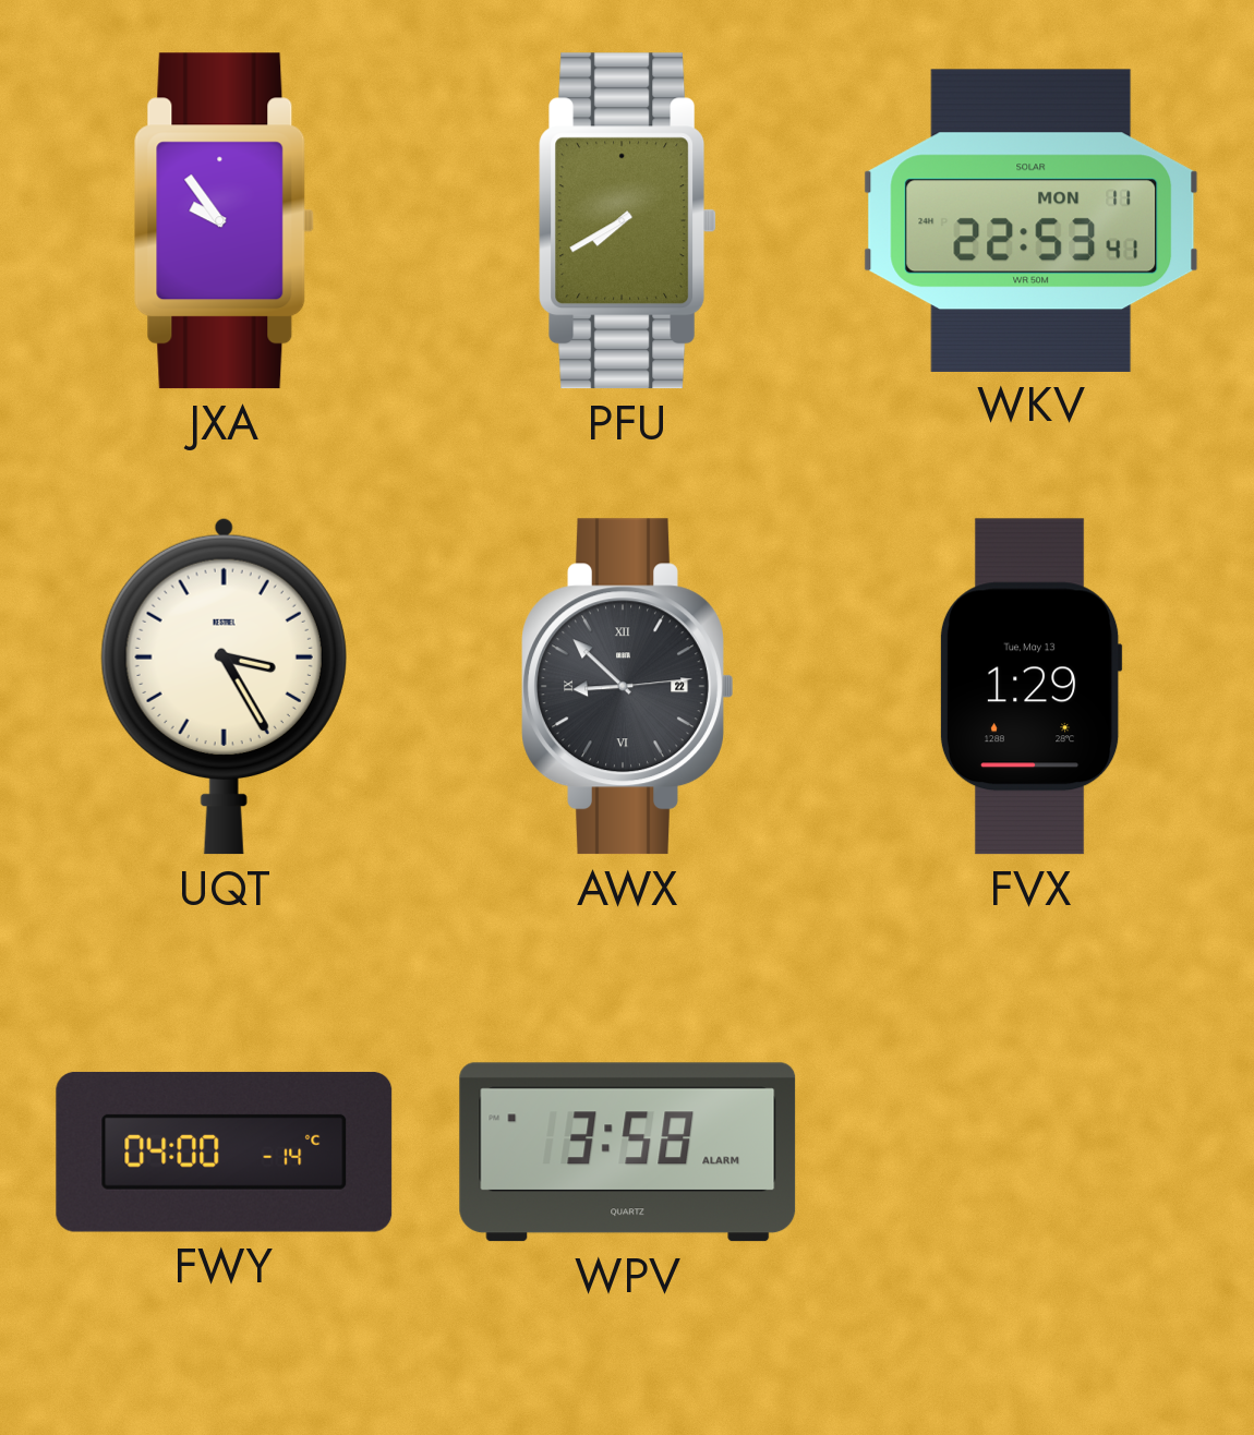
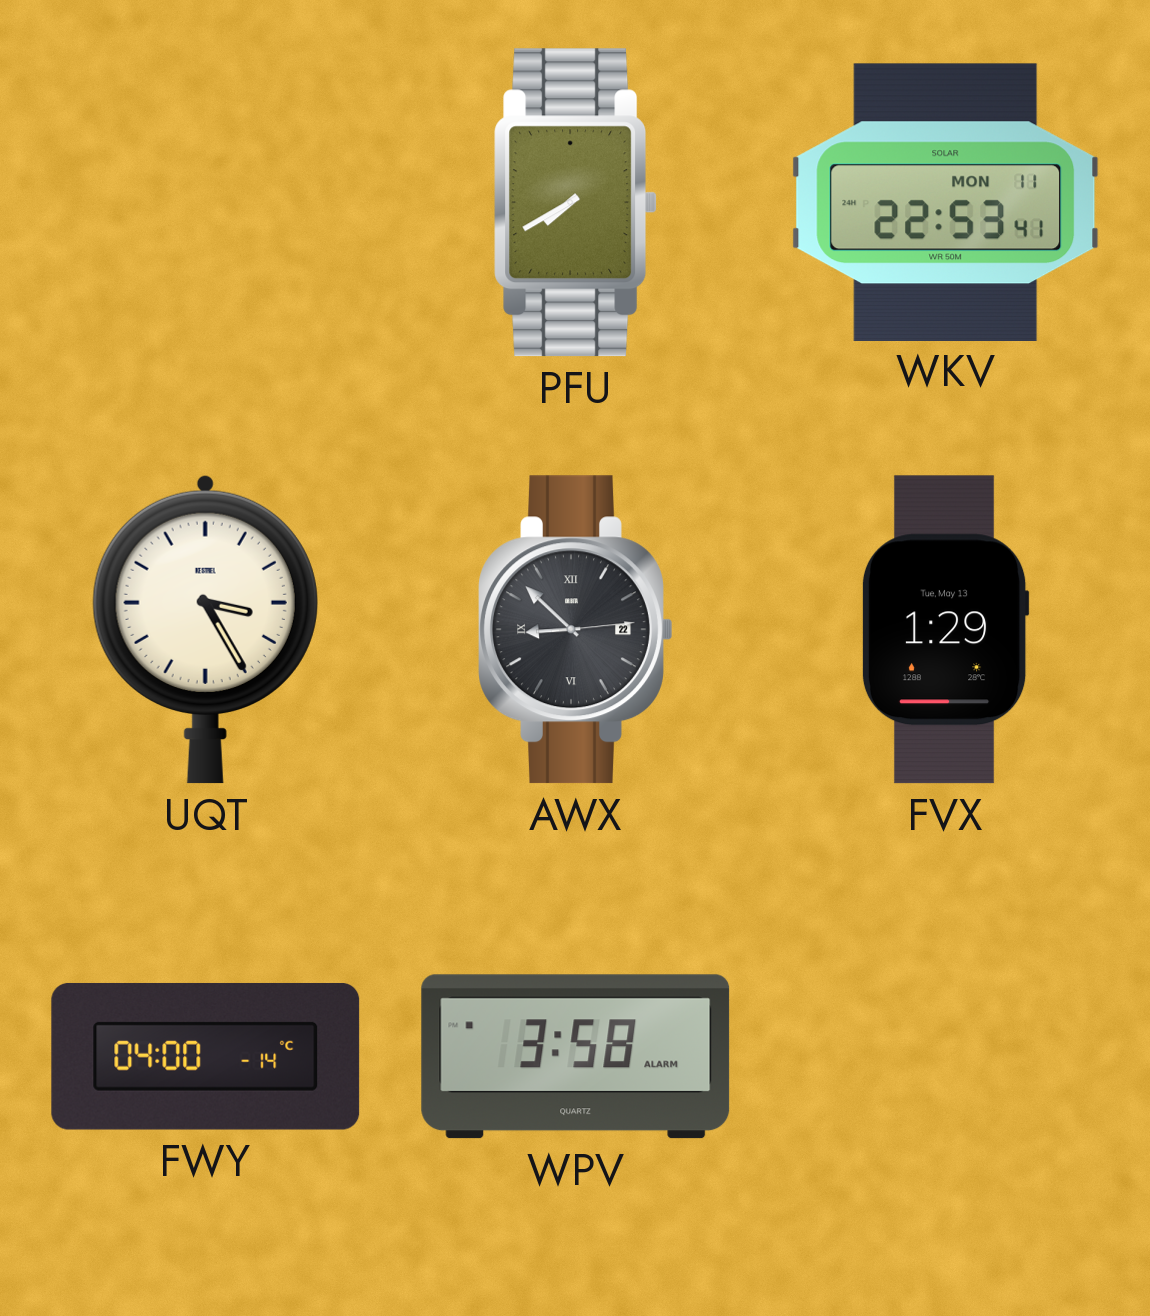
JXA: 9:54 -> none
